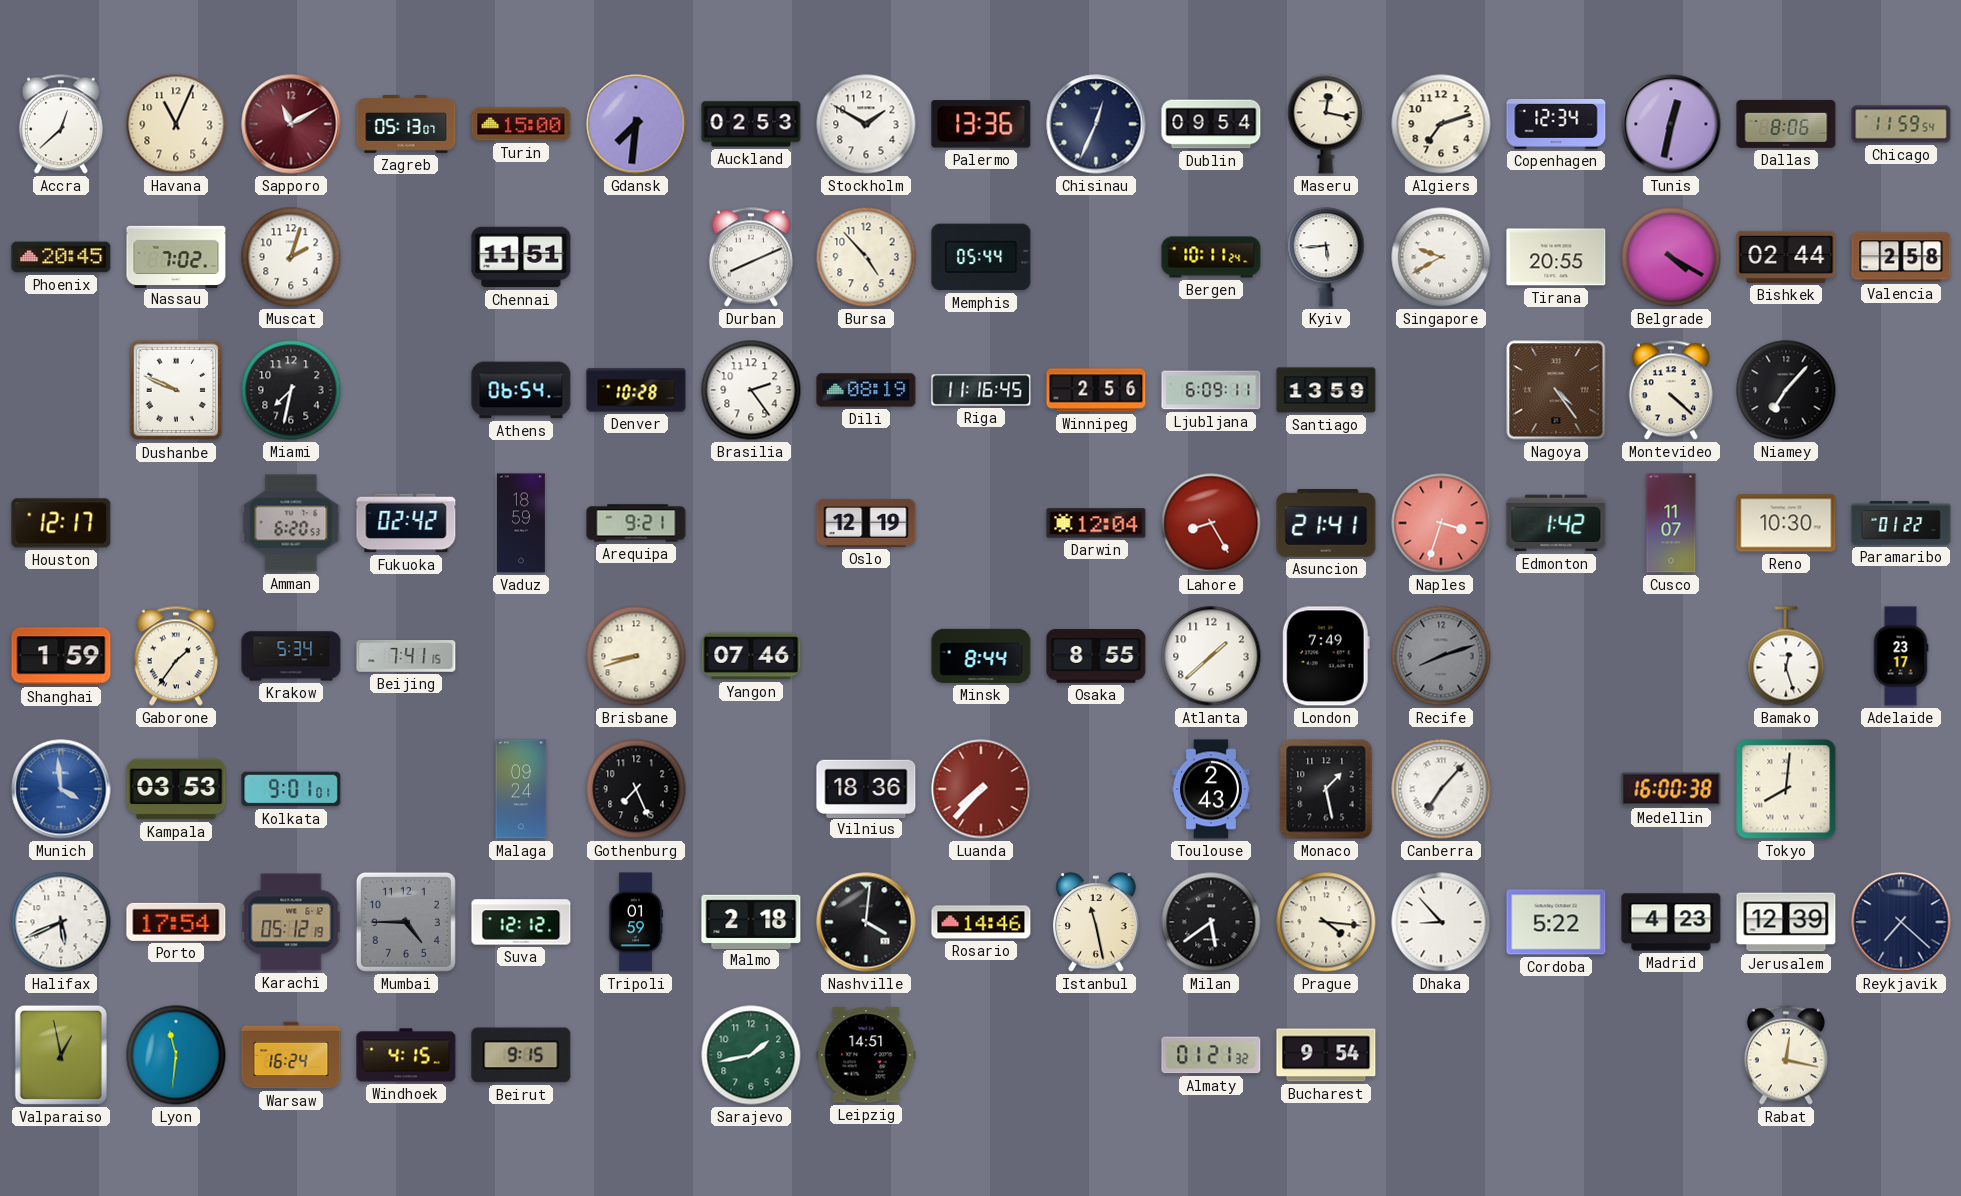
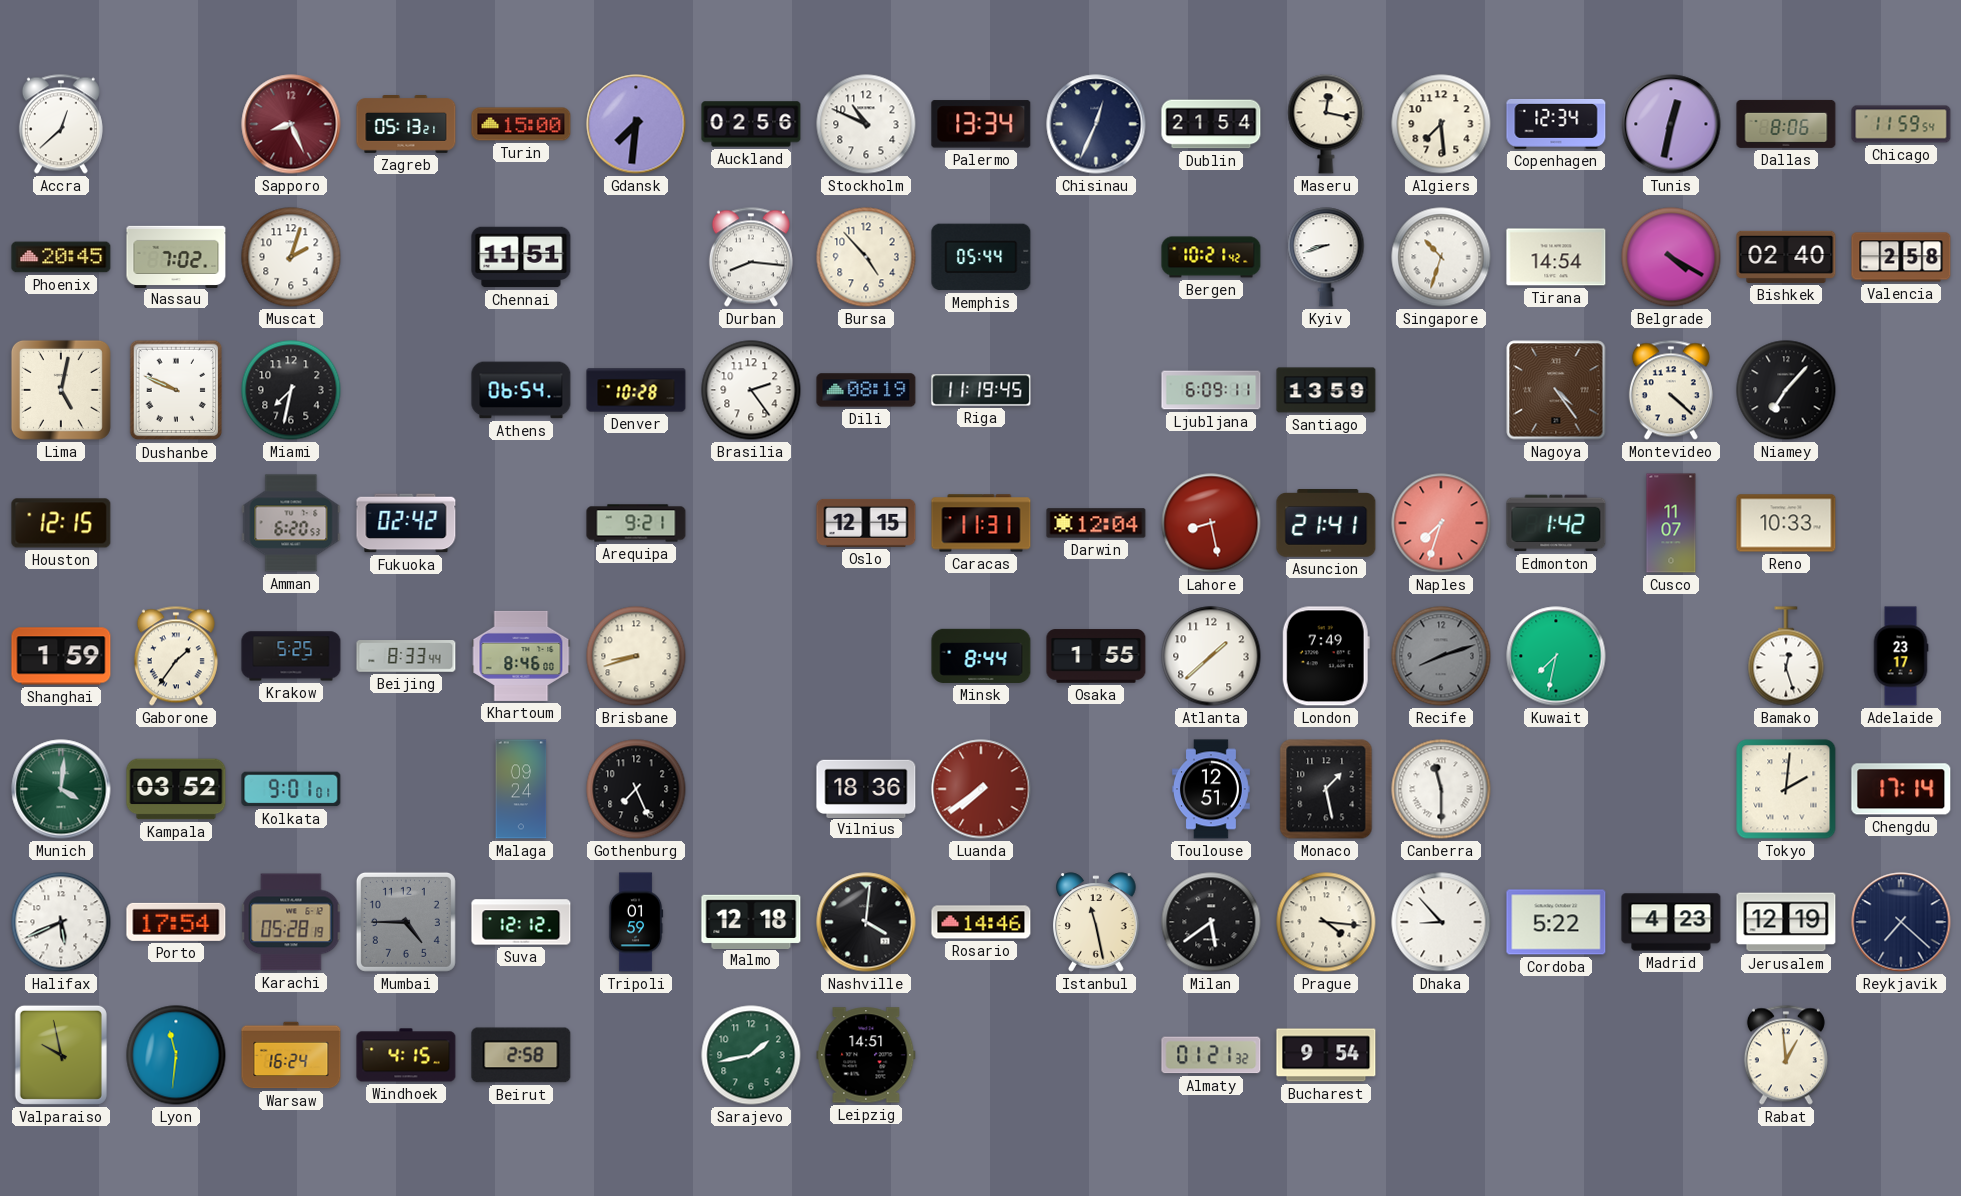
Havana: 11:04 -> none
Sapporo: 11:10 -> 8:26
Zagreb: 05:13:07 -> 05:13:21
Auckland: 02:53 -> 02:56
Stockholm: 1:50 -> 10:49
Palermo: 13:36 -> 13:34
Dublin: 09:54 -> 21:54
Algiers: 7:12 -> 7:29
Durban: 8:11 -> 8:16
Bergen: 10:11 -> 10:21
Kyiv: 5:44 -> 8:42
Singapore: 9:40 -> 10:33
Tirana: 20:55 -> 14:54
Bishkek: 02:44 -> 02:40
Lima: none -> 5:02
Riga: 11:16 -> 11:19
Winnipeg: 2:56 -> none
Houston: 12:17 -> 12:15
Vaduz: 18:59 -> none
Oslo: 12:19 -> 12:15
Caracas: none -> 11:31
Lahore: 8:25 -> 8:28
Naples: 3:33 -> 7:33
Reno: 10:30 -> 10:33
Paramaribo: 01:22 -> none
Krakow: 5:34 -> 5:25
Beijing: 7:41 -> 8:33
Khartoum: none -> 8:46
Yangon: 07:46 -> none
Osaka: 8:55 -> 1:55
Kuwait: none -> 7:32
Munich: 3:59 -> 4:01
Munich dial: blue -> green
Kampala: 03:53 -> 03:52
Luanda: 7:37 -> 7:39
Toulouse: 2:43 -> 12:51
Canberra: 7:07 -> 11:30
Medellin: 16:00 -> none
Tokyo: 8:01 -> 2:01
Chengdu: none -> 17:14
Karachi: 05:12 -> 05:28
Malmo: 2:18 -> 12:18
Jerusalem: 12:39 -> 12:19
Valparaiso: 12:58 -> 9:58
Beirut: 9:15 -> 2:58
Rabat: 12:17 -> 12:59
